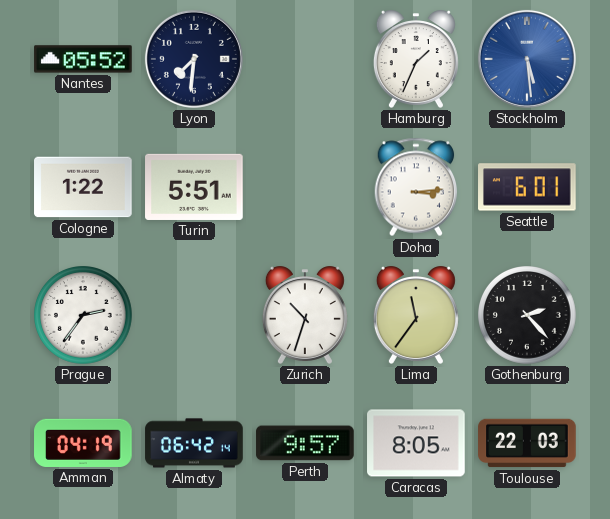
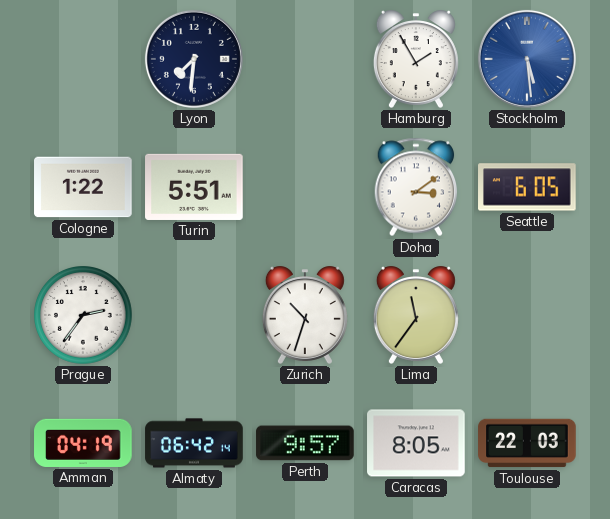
Nantes: 05:52 -> none
Hamburg: 1:34 -> 1:55
Doha: 3:14 -> 3:09
Seattle: 6:01 -> 6:05
Gothenburg: 2:23 -> none
